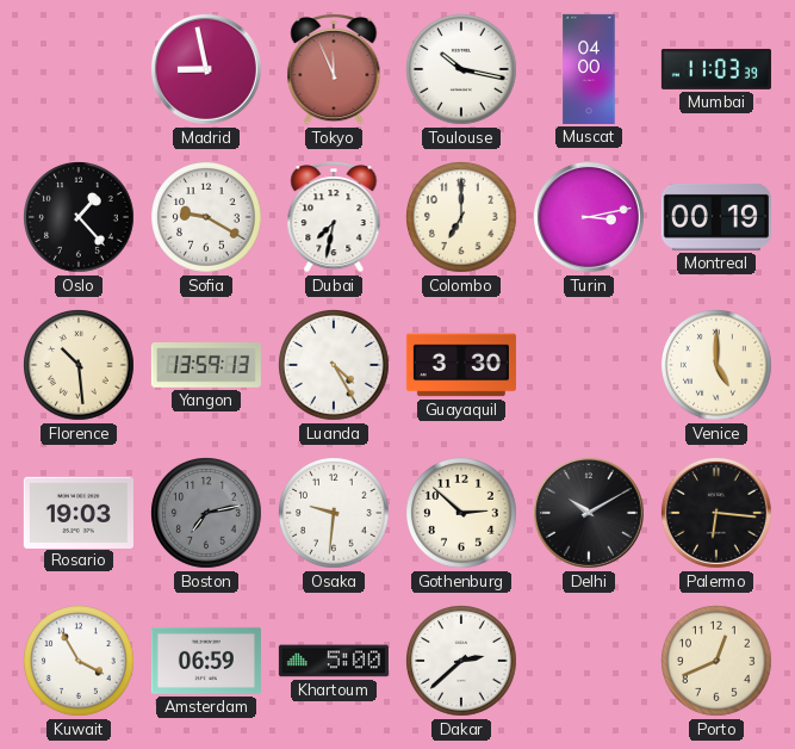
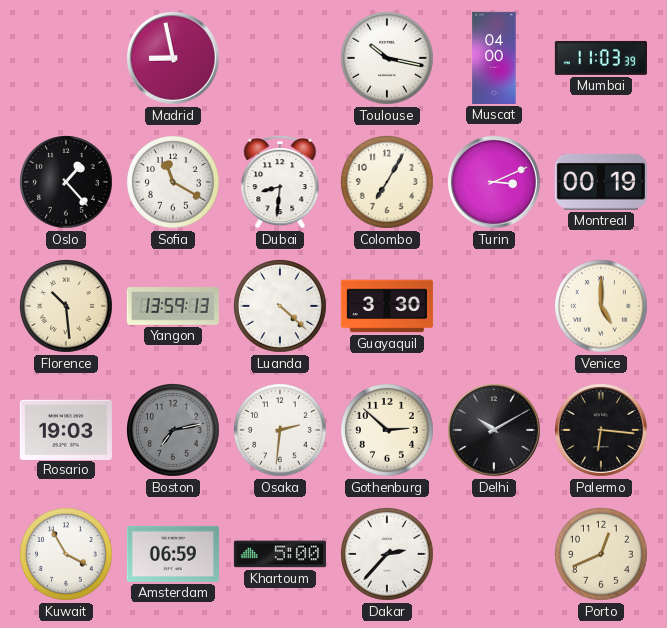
Tokyo: 11:56 -> none
Sofia: 9:20 -> 11:20
Dubai: 7:32 -> 8:31
Colombo: 7:00 -> 7:05
Turin: 3:13 -> 3:11
Luanda: 4:25 -> 4:22
Osaka: 9:31 -> 2:31
Dakar: 2:38 -> 2:37
